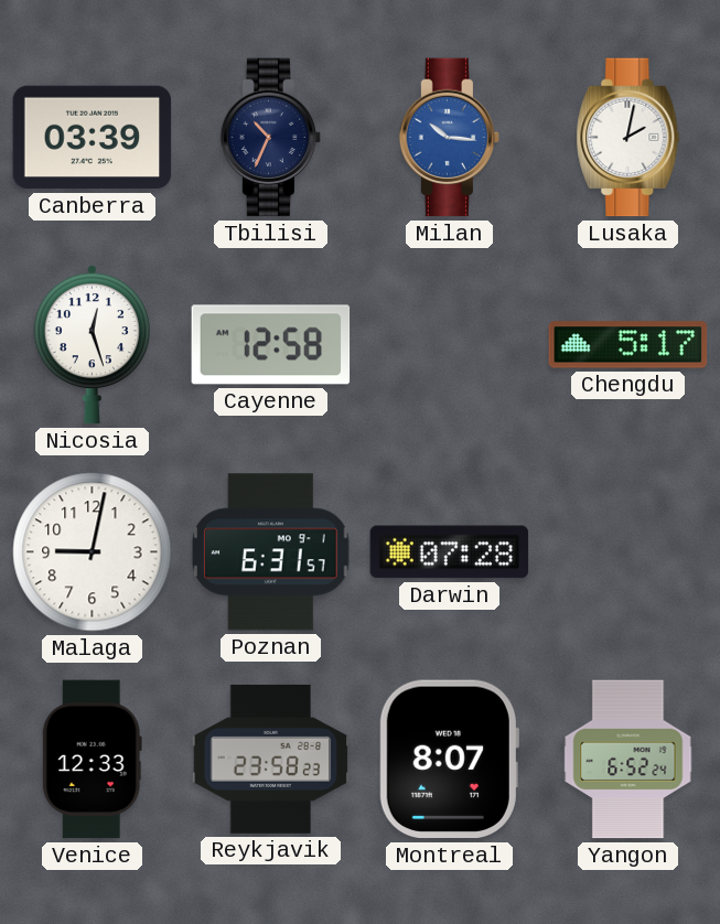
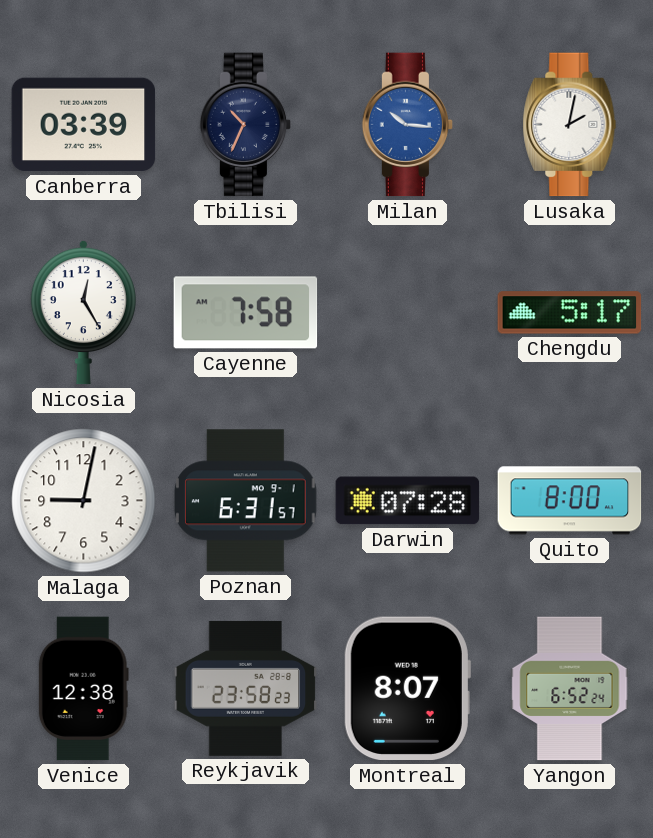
Nicosia: 12:27 -> 12:25
Cayenne: 12:58 -> 7:58
Quito: none -> 8:00
Venice: 12:33 -> 12:38
